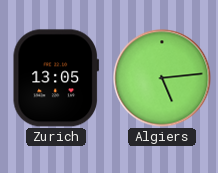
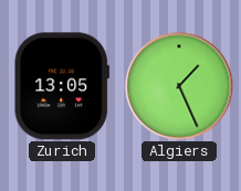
Algiers: 5:14 -> 1:26
